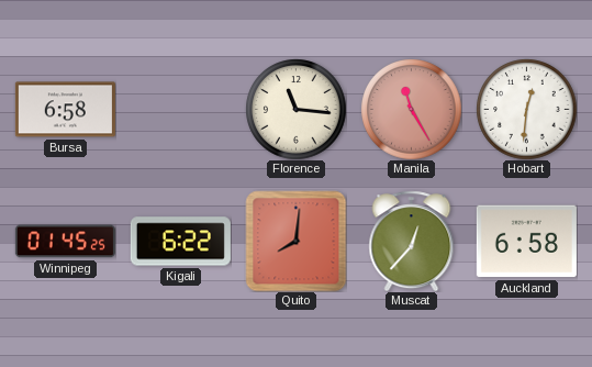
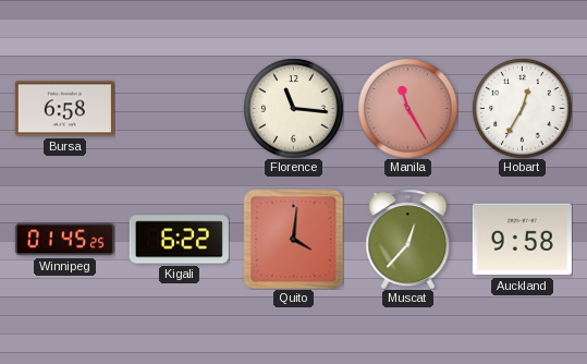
Hobart: 12:31 -> 12:35
Quito: 8:01 -> 4:01
Auckland: 6:58 -> 9:58
